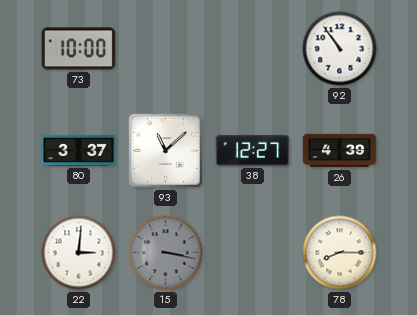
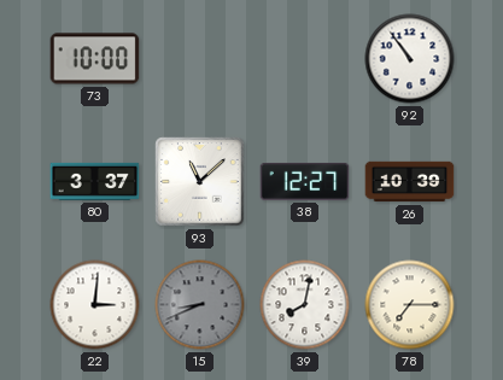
26: 4:39 -> 10:39
15: 3:17 -> 8:41
39: none -> 8:02
78: 8:15 -> 7:15
